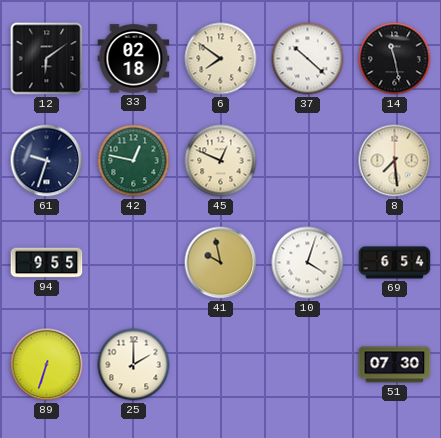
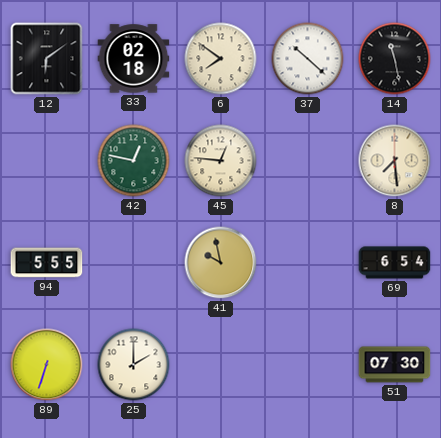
61: 9:33 -> none
45: 12:49 -> 12:46
94: 9:55 -> 5:55
10: 4:03 -> none
